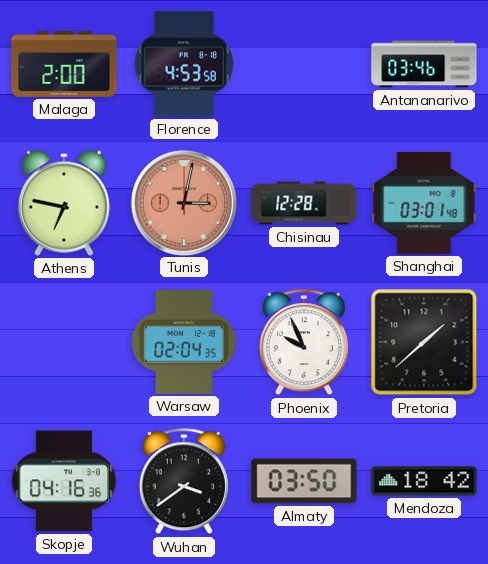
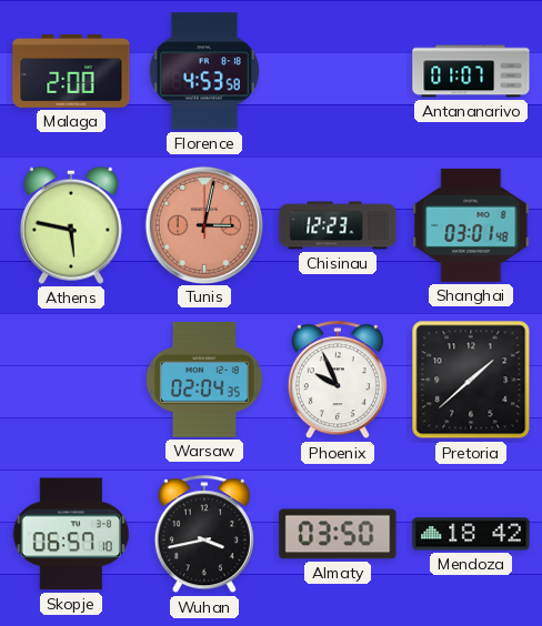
Antananarivo: 03:46 -> 01:07
Athens: 6:47 -> 5:47
Chisinau: 12:28 -> 12:23
Skopje: 04:16 -> 06:57
Wuhan: 3:39 -> 3:43
